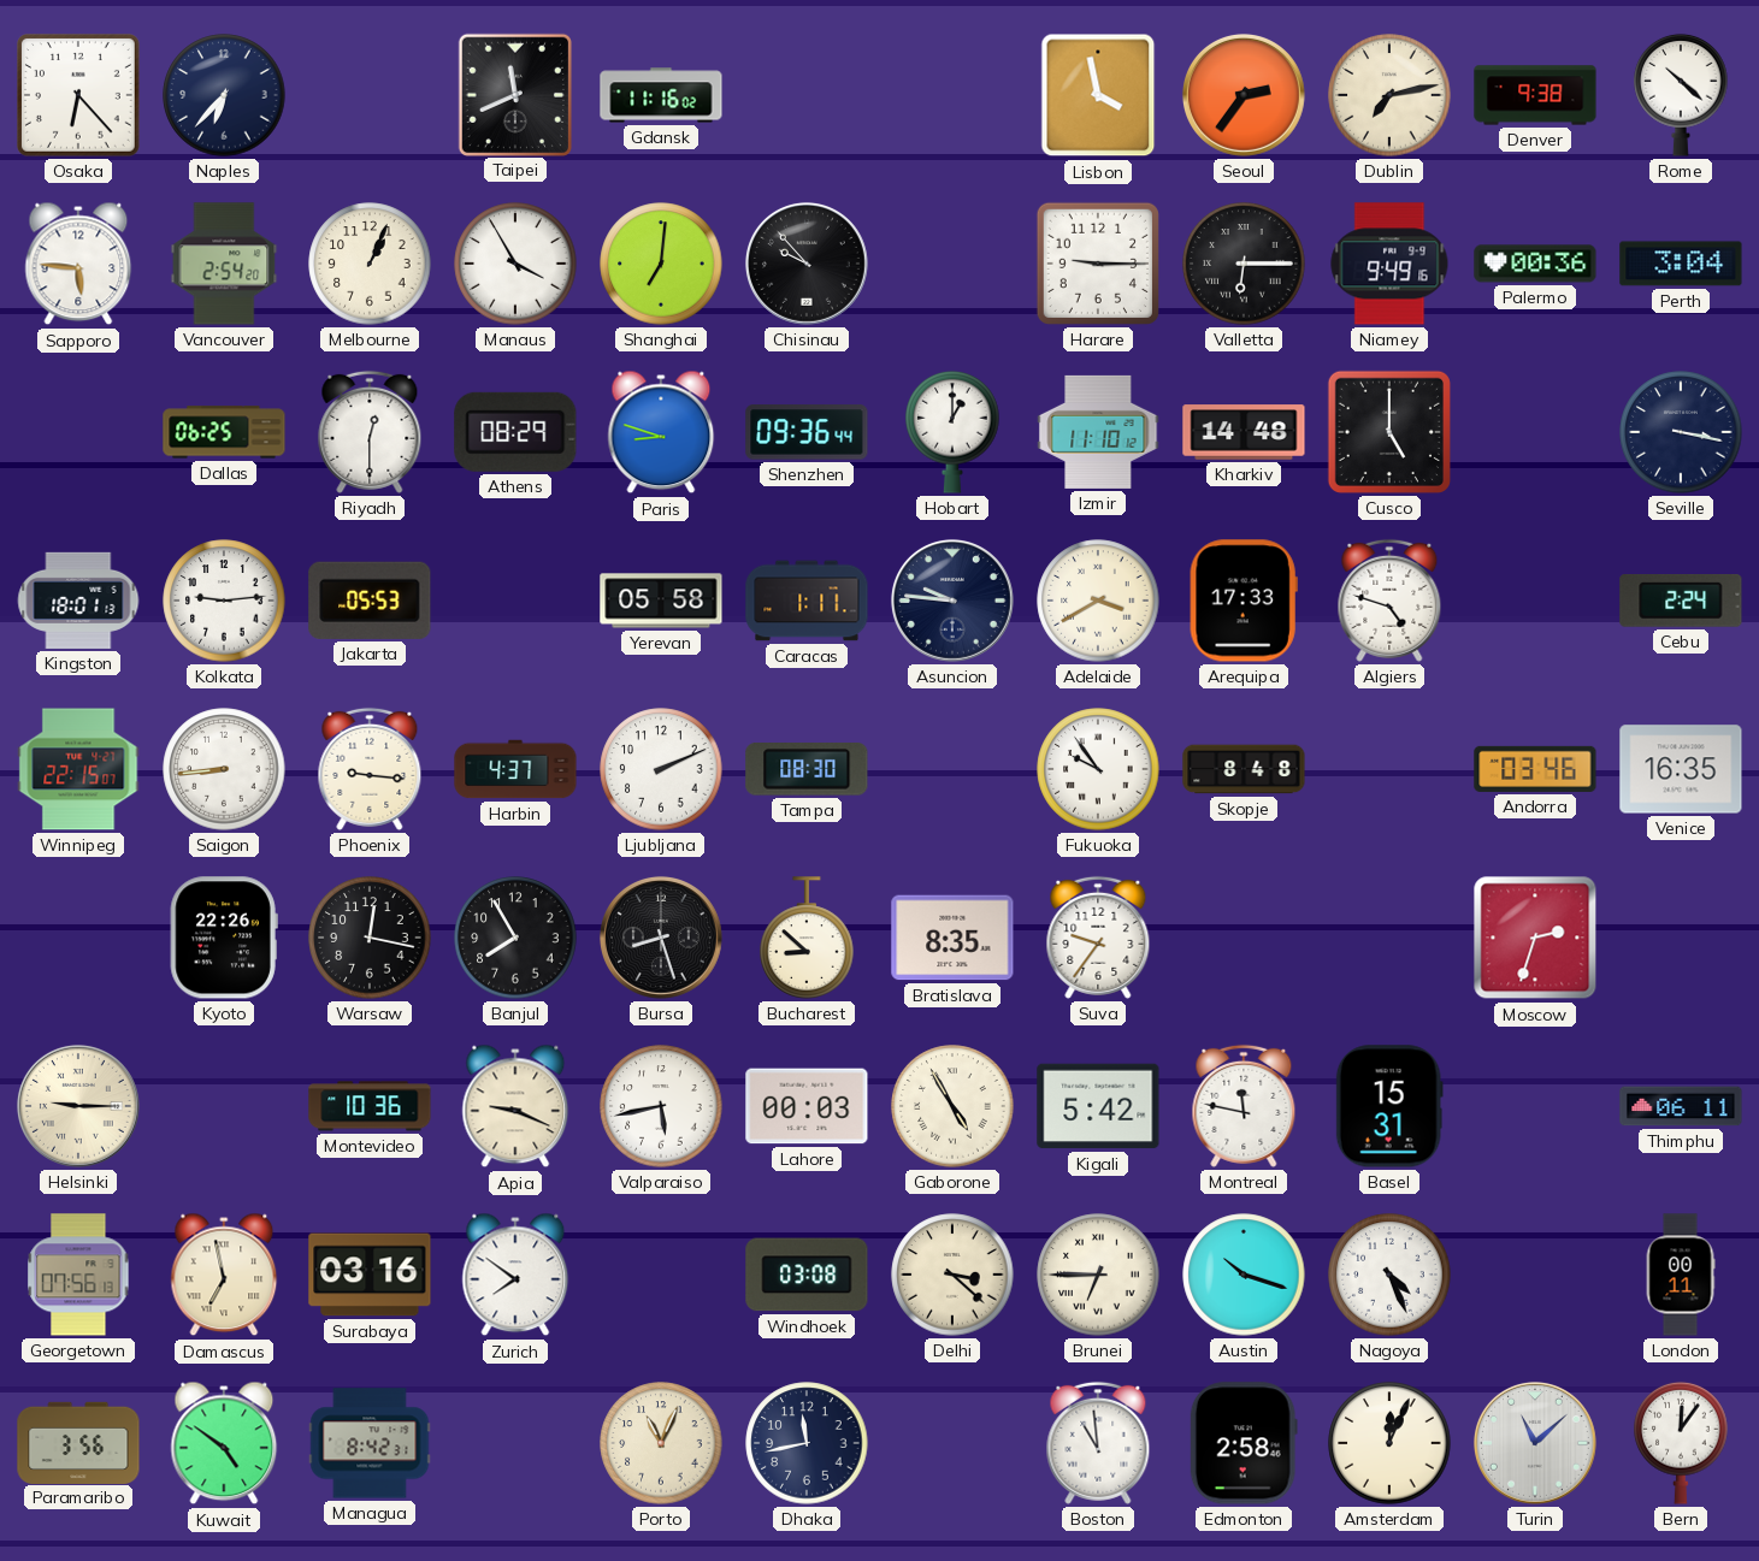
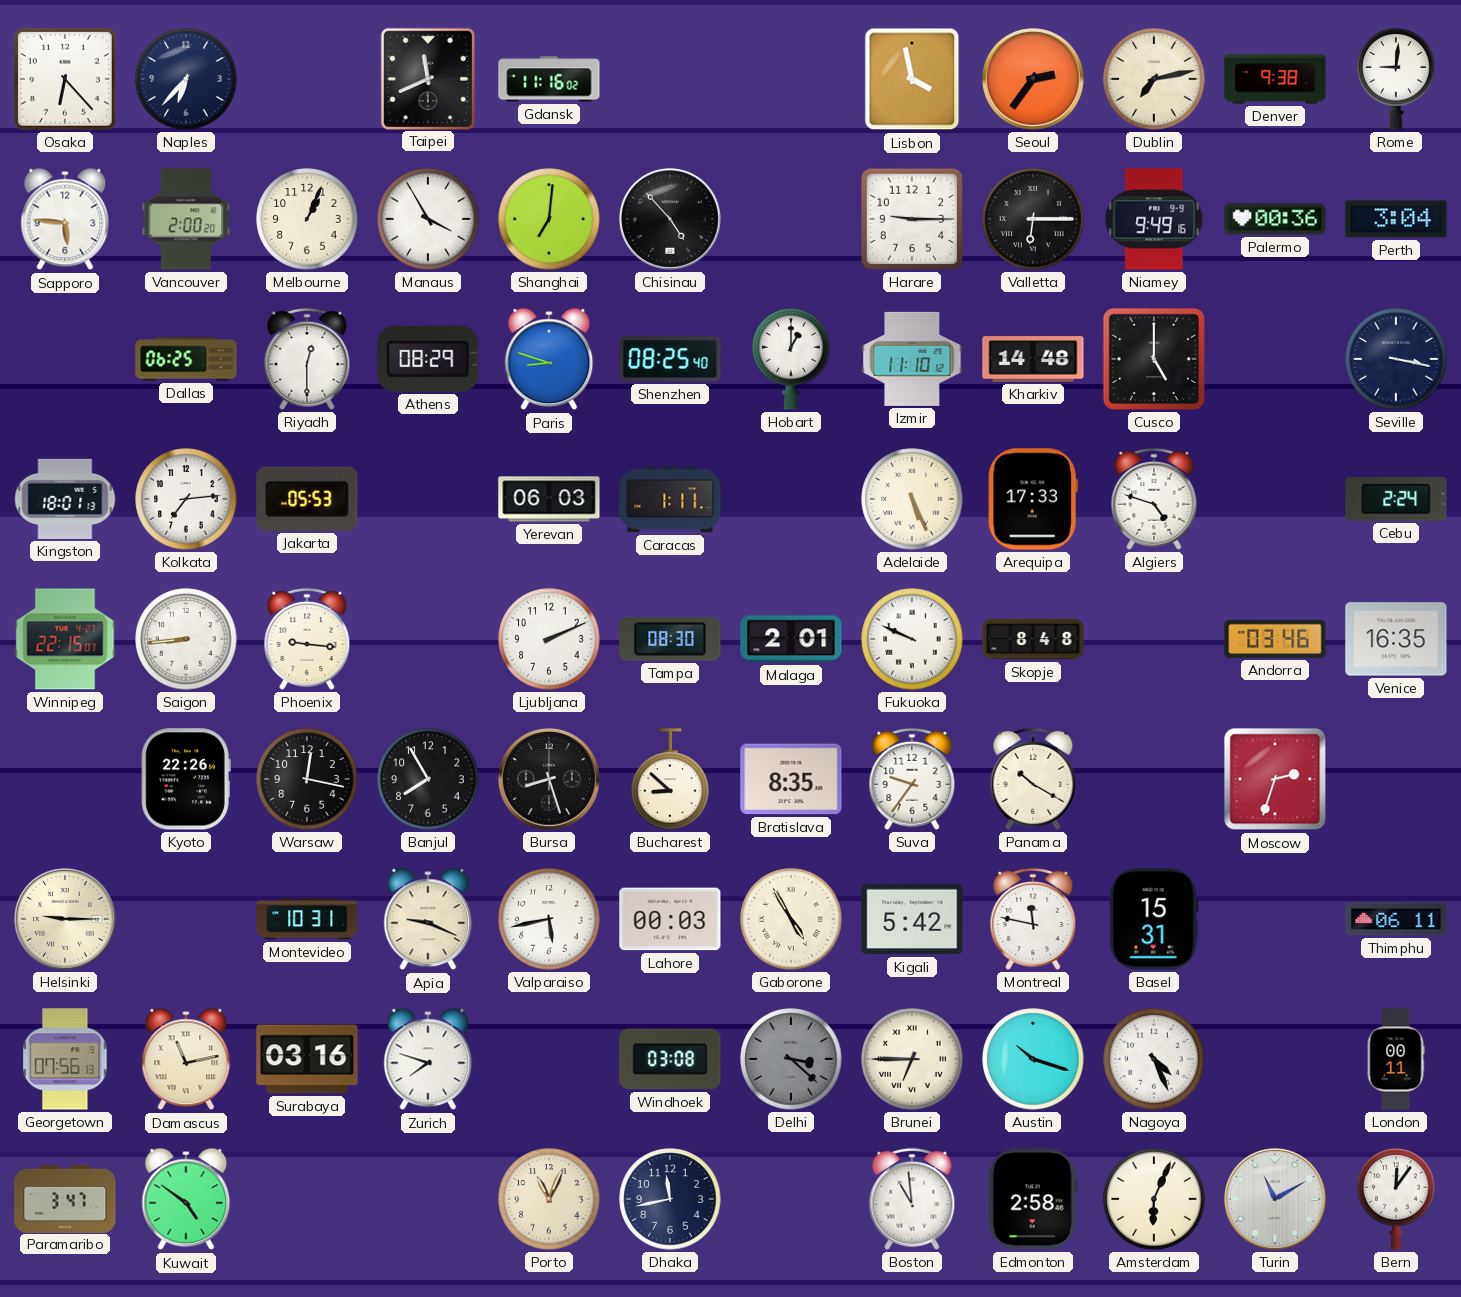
Rome: 10:22 -> 9:01
Vancouver: 2:54 -> 2:00
Chisinau: 9:53 -> 4:53
Shenzhen: 09:36 -> 08:25
Kolkata: 9:14 -> 7:14
Yerevan: 05:58 -> 06:03
Asuncion: 9:46 -> none
Adelaide: 3:40 -> 5:26
Harbin: 4:37 -> none
Malaga: none -> 2:01
Fukuoka: 9:54 -> 9:49
Panama: none -> 10:20
Montevideo: 10:36 -> 10:31
Damascus: 6:58 -> 11:13
Zurich: 7:51 -> 7:48
Delhi dial: cream -> grey
Paramaribo: 3:56 -> 3:47
Managua: 8:42 -> none
Amsterdam: 12:04 -> 6:04
Turin: 11:08 -> 11:10
